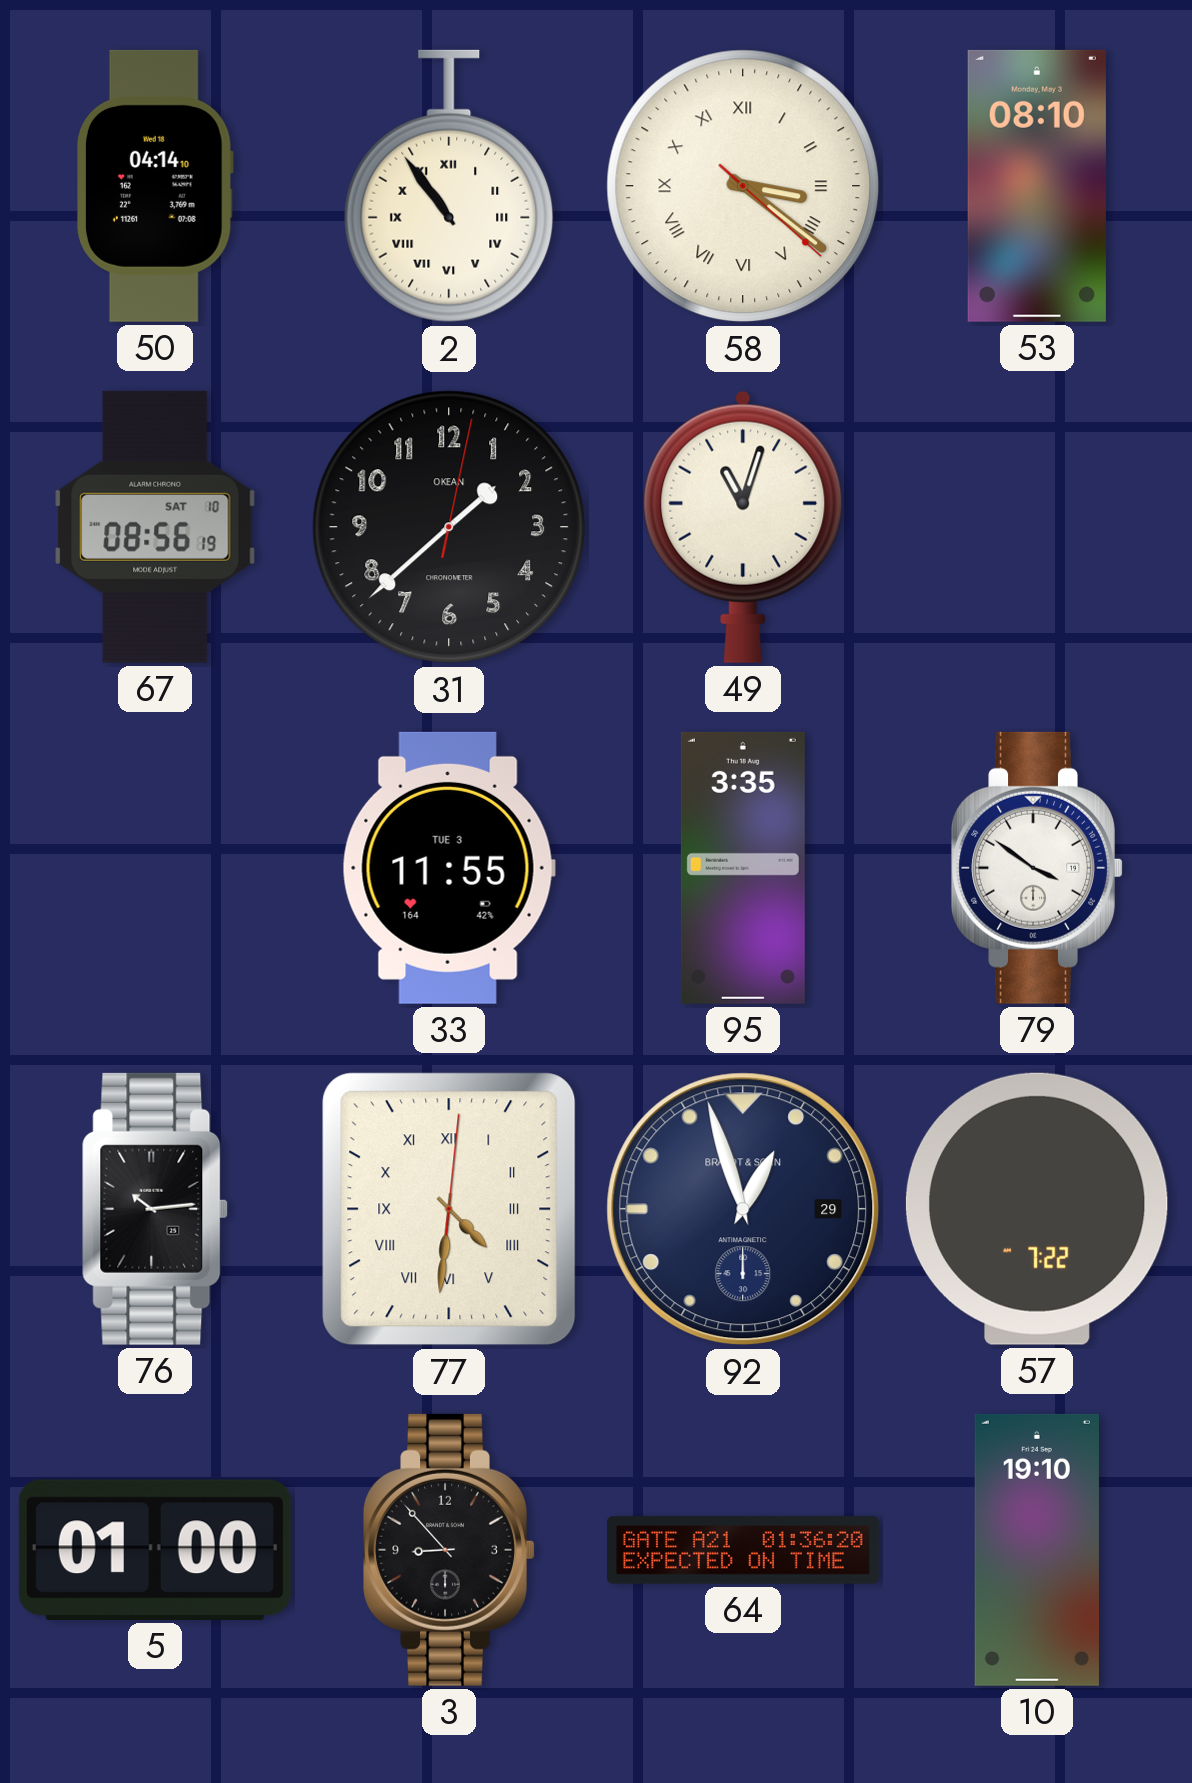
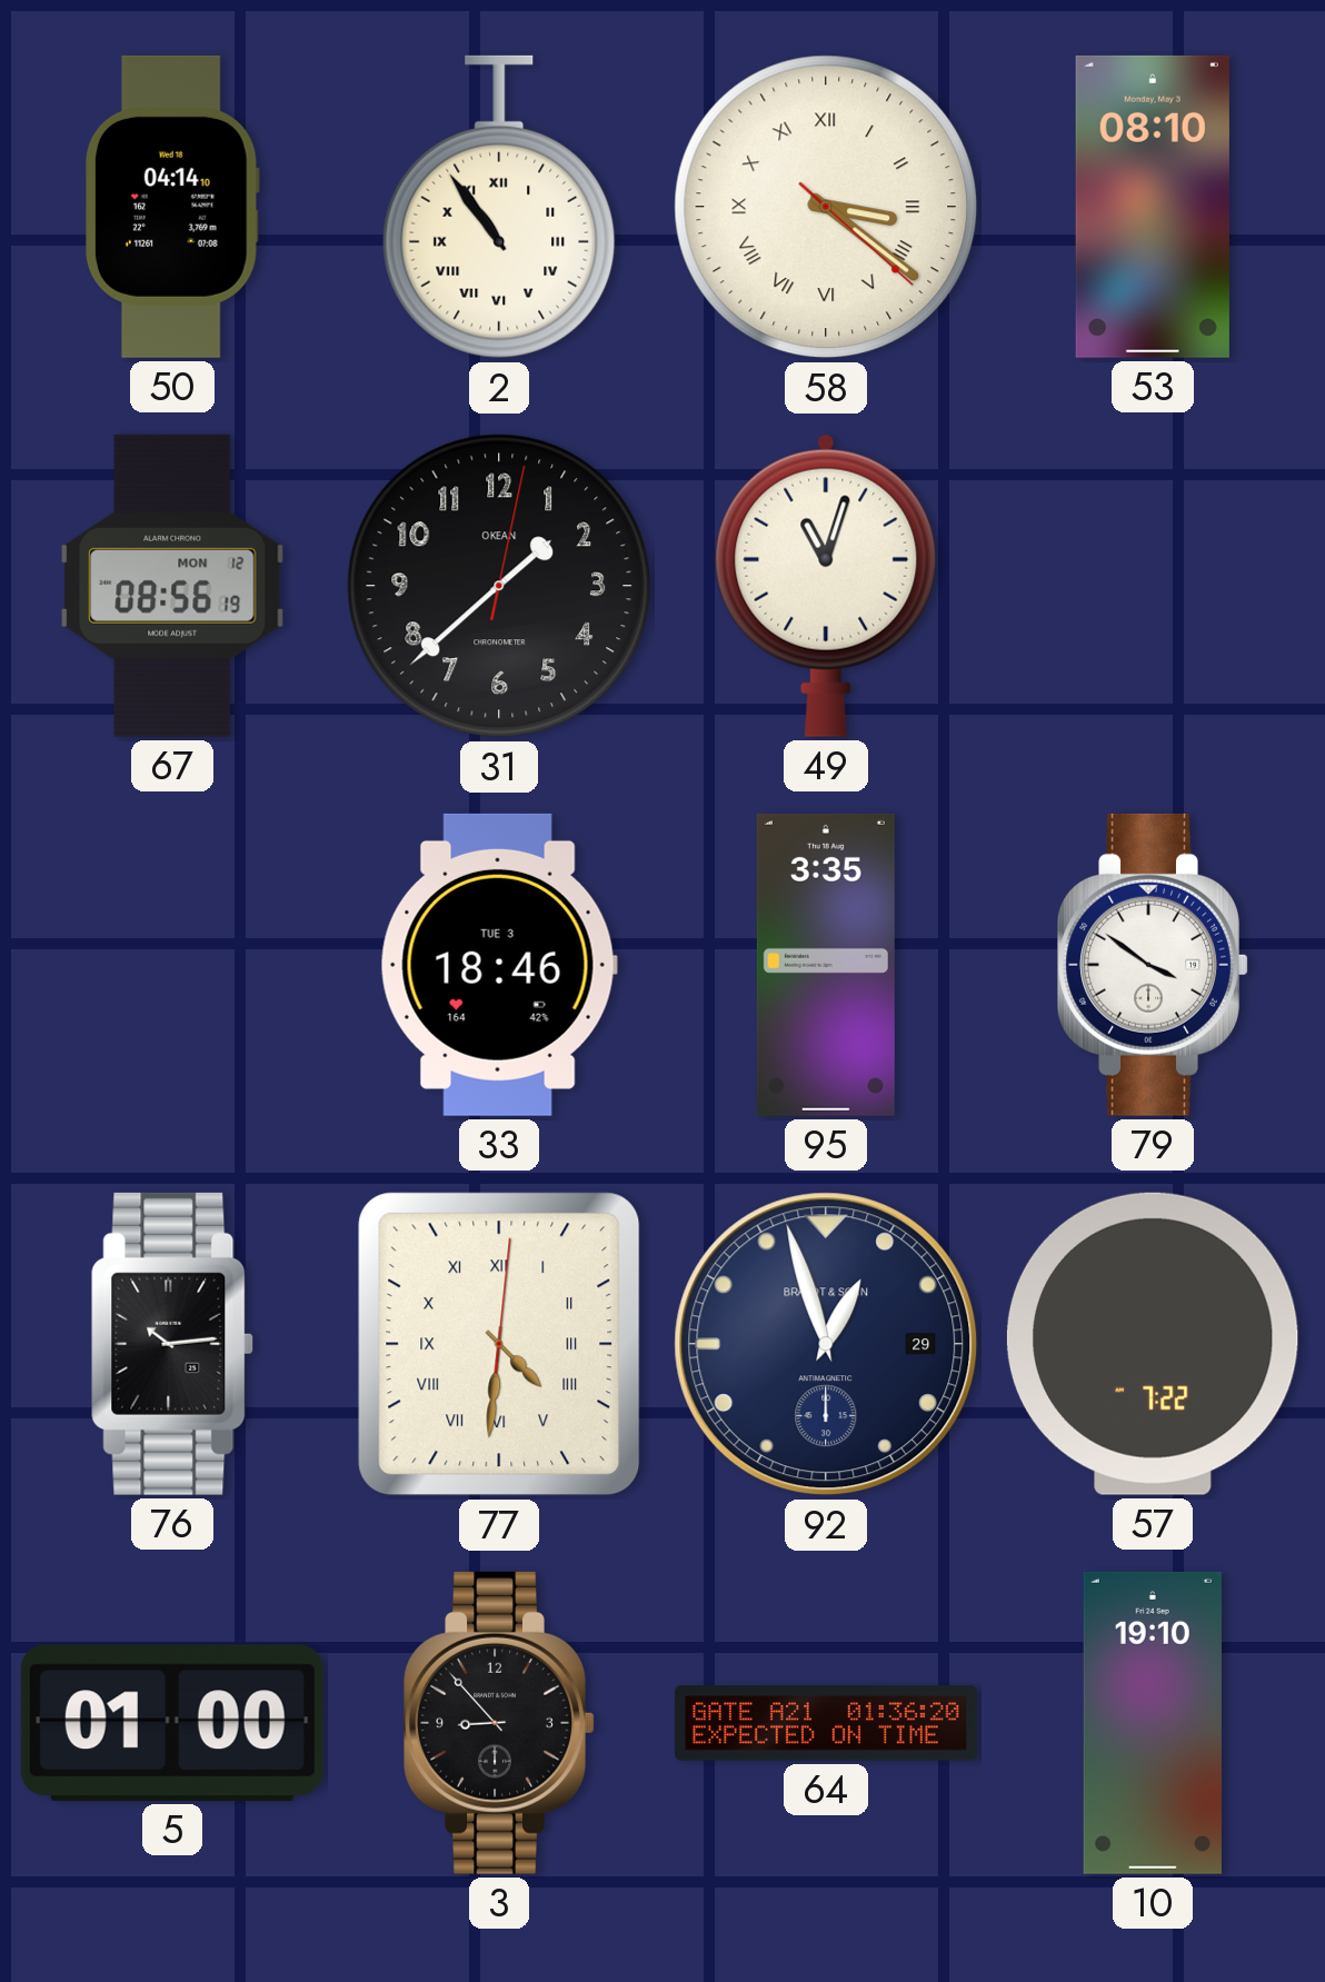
67 date: SAT 10 -> MON 12
33: 11:55 -> 18:46
